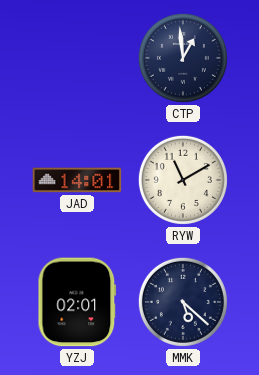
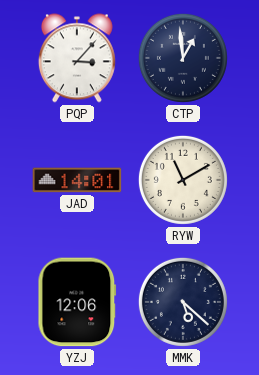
PQP: none -> 3:07
YZJ: 02:01 -> 12:06
